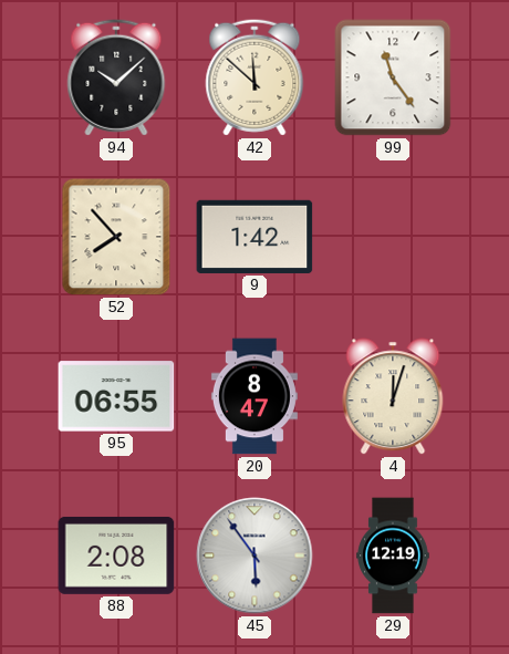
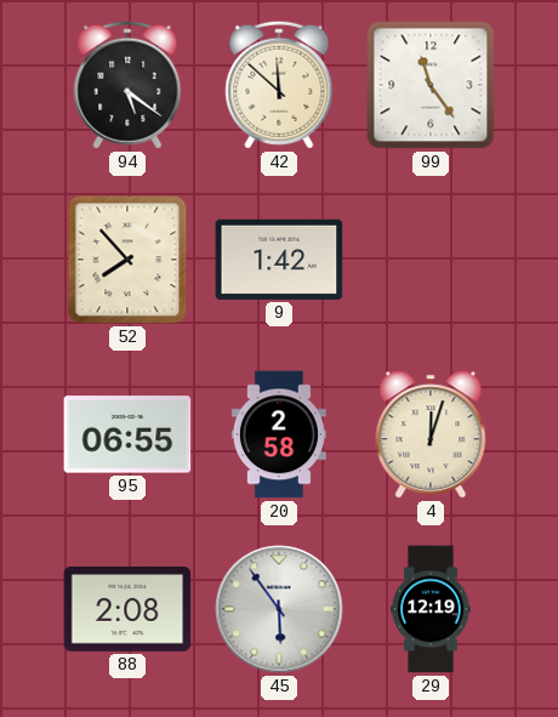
94: 10:08 -> 5:21
20: 8:47 -> 2:58
